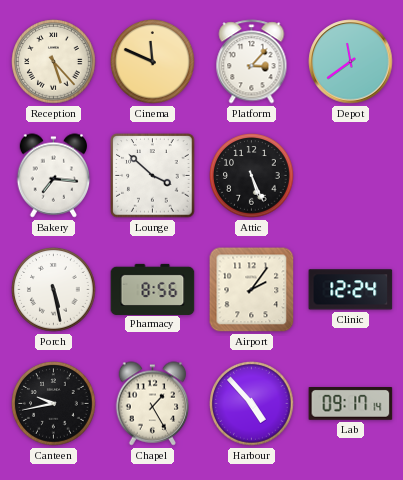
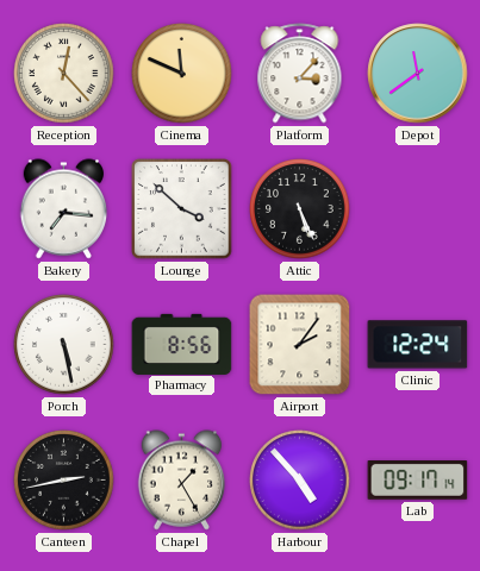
Reception: 5:23 -> 12:23
Canteen: 9:43 -> 2:43
